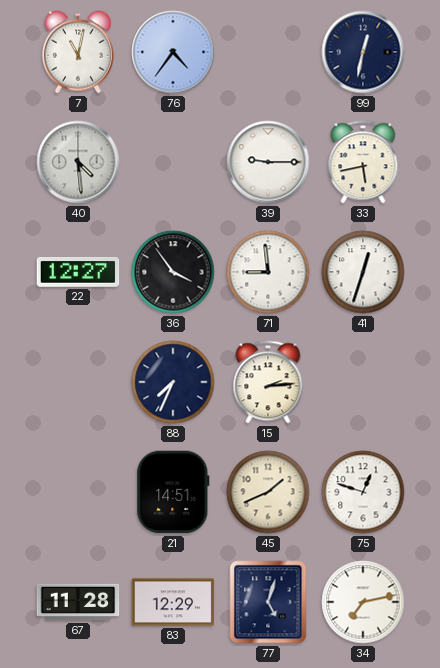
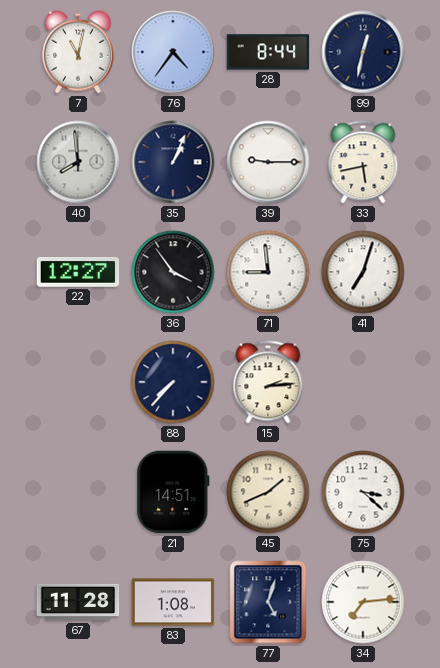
28: none -> 8:44
40: 4:29 -> 7:59
35: none -> 1:04
41: 12:33 -> 7:03
88: 7:34 -> 7:37
75: 12:48 -> 3:22
83: 12:29 -> 1:08
34: 7:13 -> 7:14
